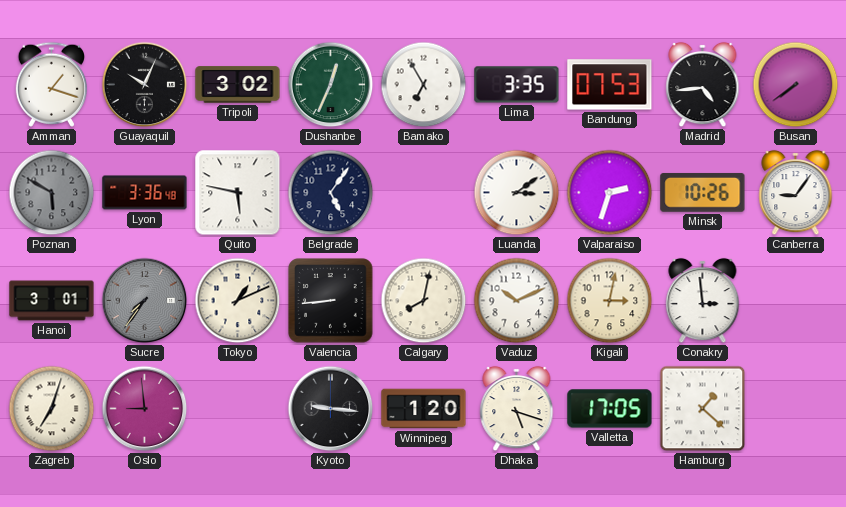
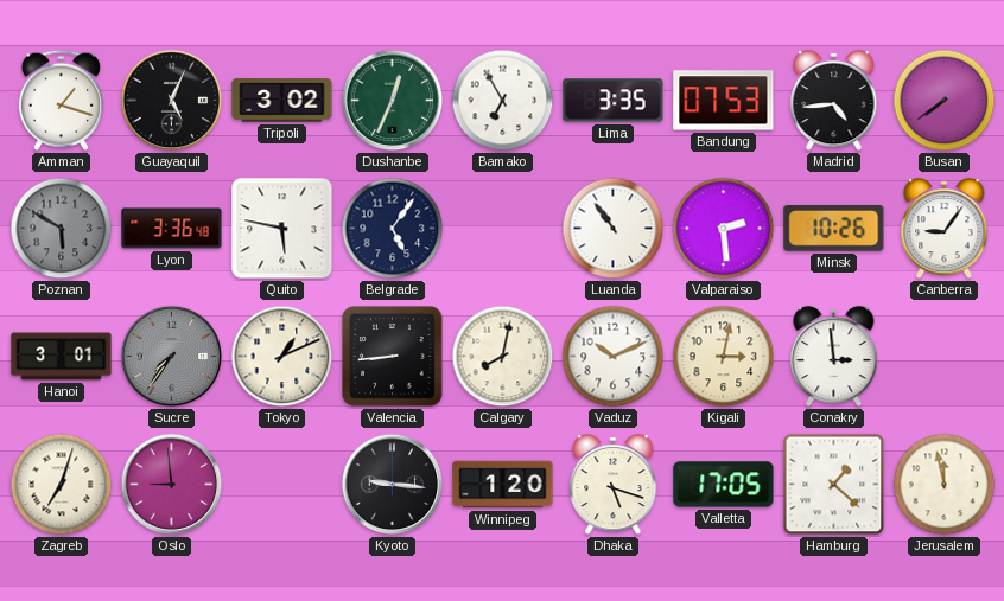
Guayaquil: 10:04 -> 5:04
Luanda: 3:09 -> 10:54
Valparaiso: 2:33 -> 2:29
Jerusalem: none -> 11:58
